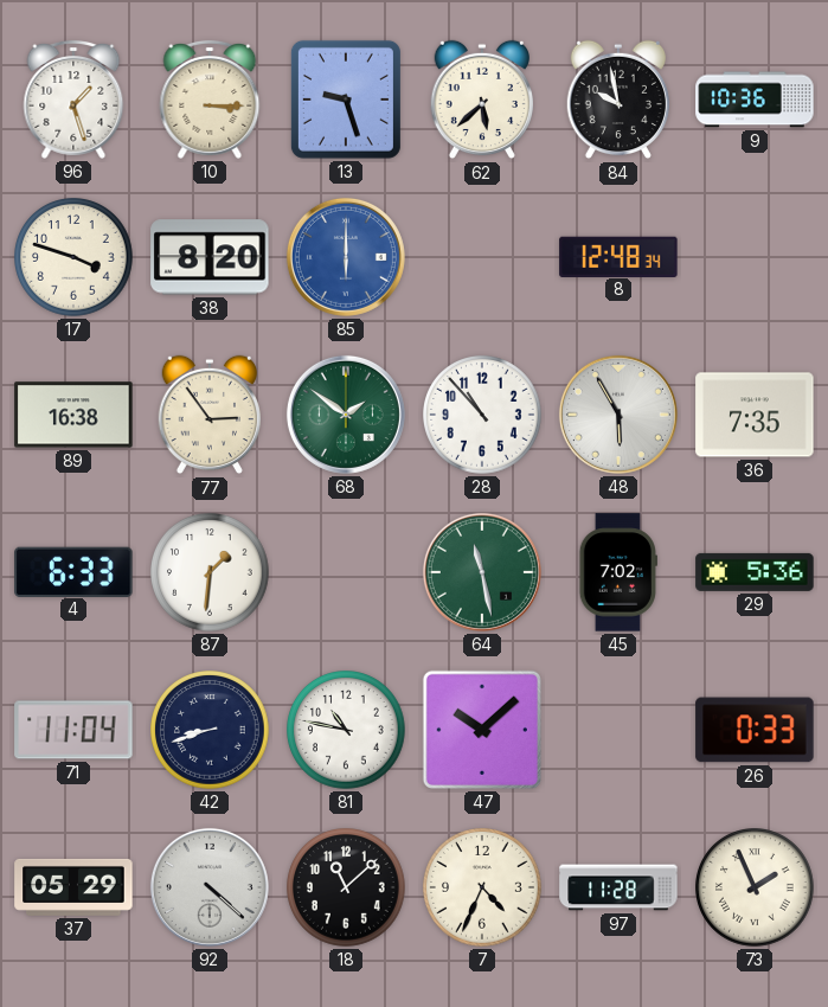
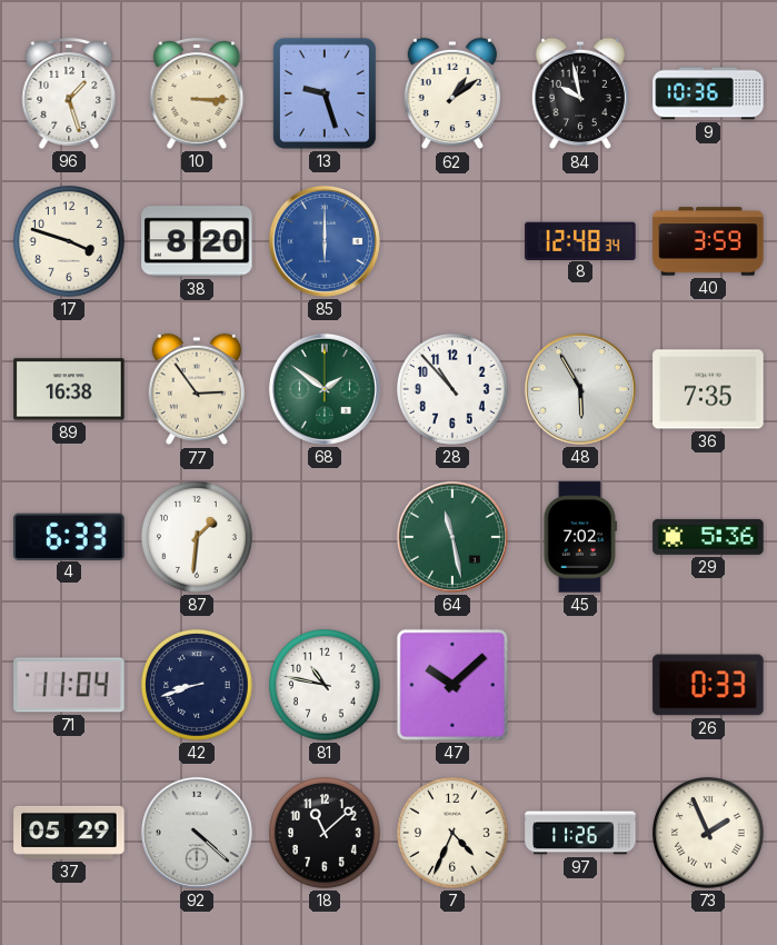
62: 5:38 -> 1:09
40: none -> 3:59
97: 11:28 -> 11:26
